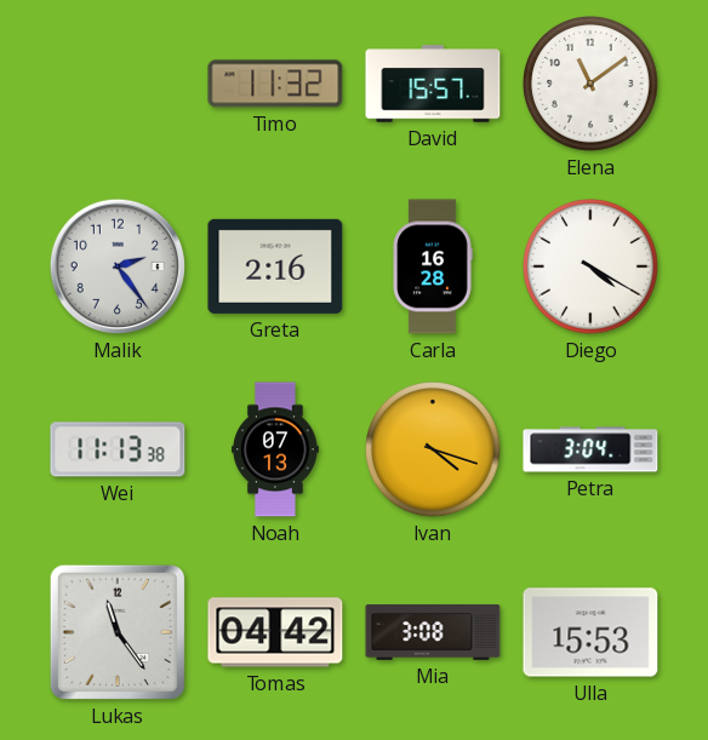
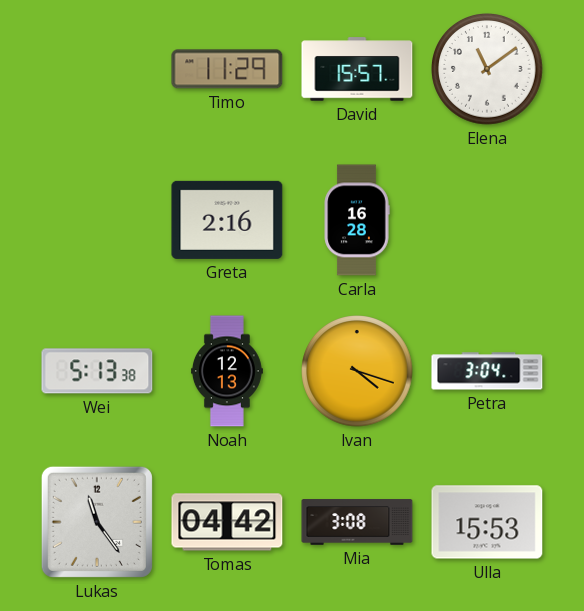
Timo: 11:32 -> 11:29
Malik: 2:24 -> none
Diego: 4:20 -> none
Wei: 11:13 -> 5:13
Noah: 07:13 -> 12:13
